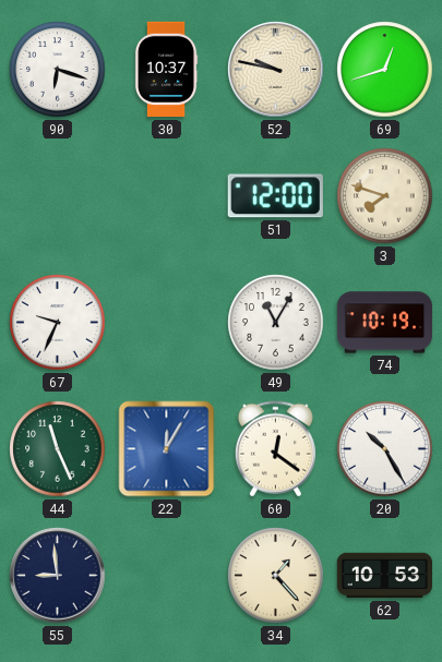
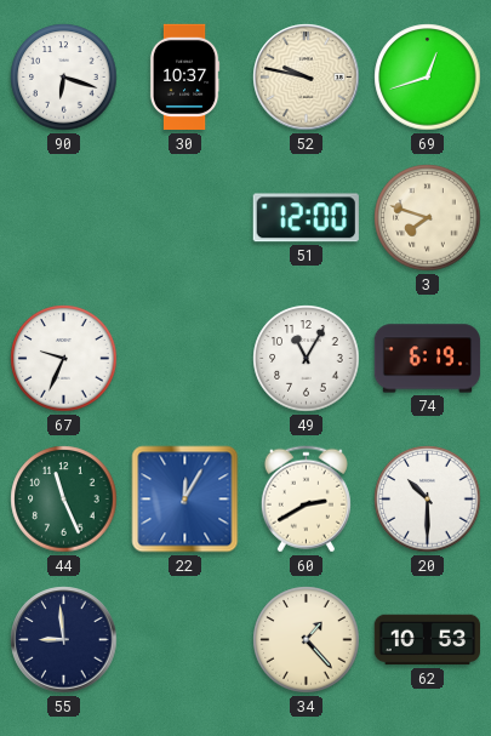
74: 10:19 -> 6:19
60: 12:21 -> 2:40
20: 10:25 -> 10:30
